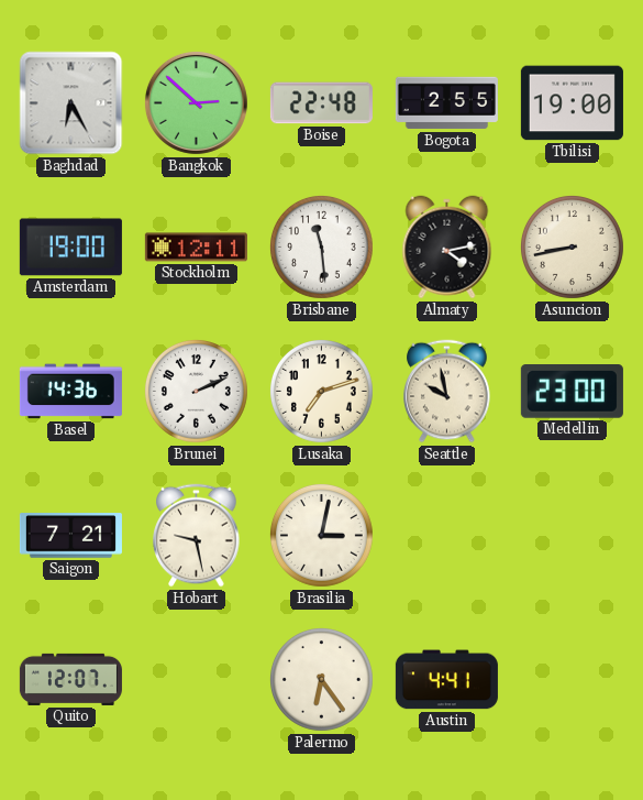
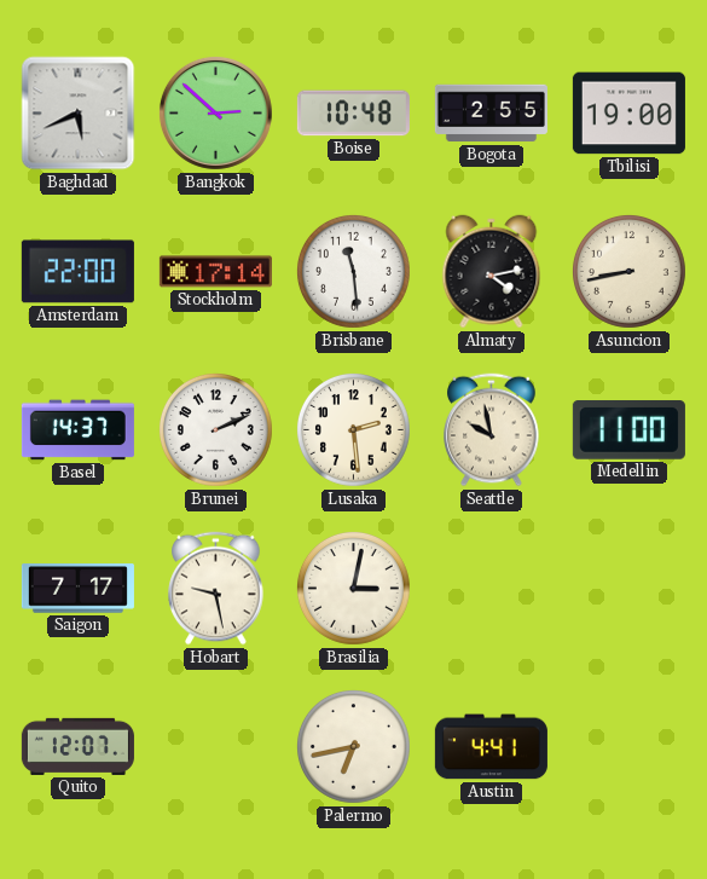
Baghdad: 6:25 -> 5:41
Boise: 22:48 -> 10:48
Amsterdam: 19:00 -> 22:00
Stockholm: 12:11 -> 17:14
Basel: 14:36 -> 14:37
Lusaka: 7:12 -> 2:29
Medellin: 23:00 -> 11:00
Saigon: 7:21 -> 7:17
Palermo: 6:24 -> 6:43
